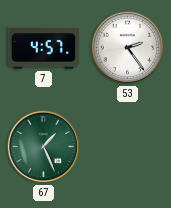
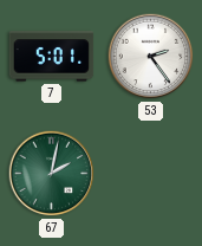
7: 4:57 -> 5:01
67: 1:26 -> 2:02
